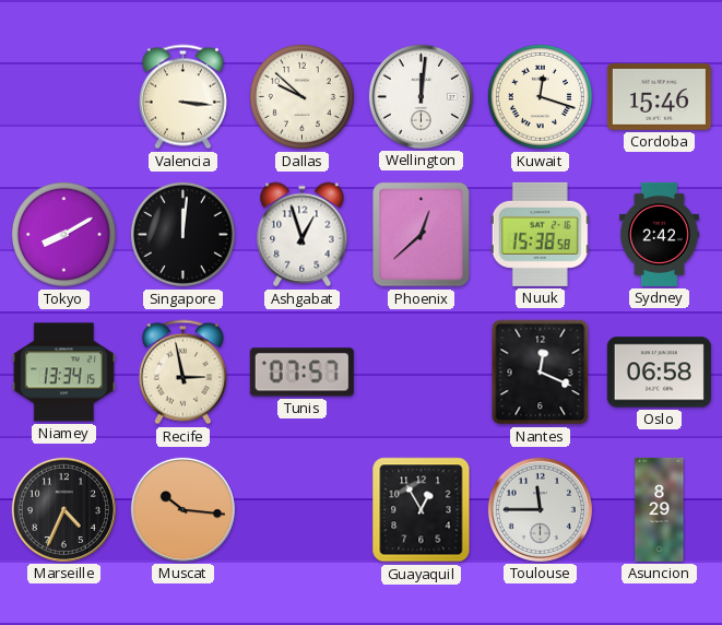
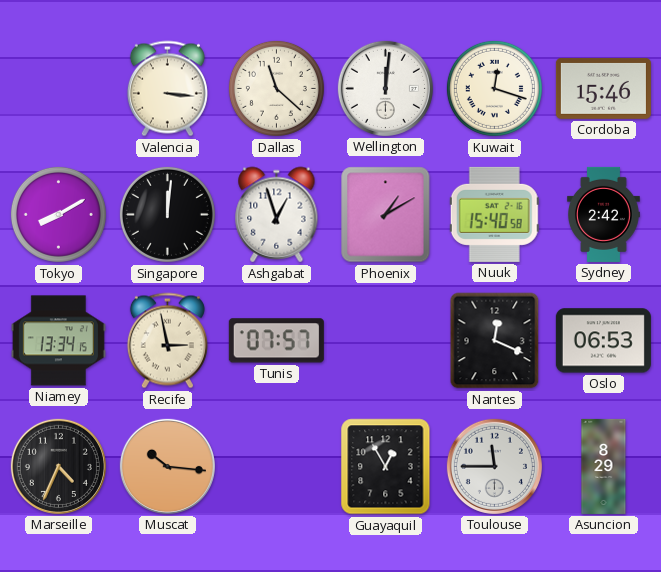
Dallas: 9:52 -> 11:22
Phoenix: 12:38 -> 1:10
Nuuk: 15:38 -> 15:40
Oslo: 06:58 -> 06:53
